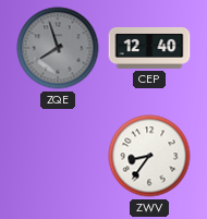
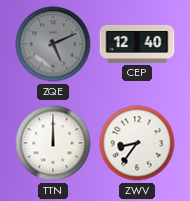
ZQE: 7:57 -> 5:11
TTN: none -> 12:00
